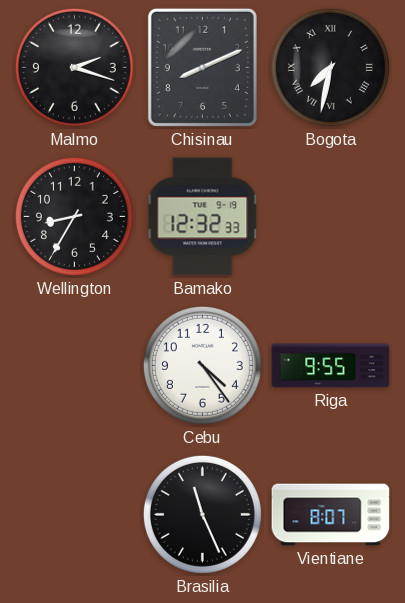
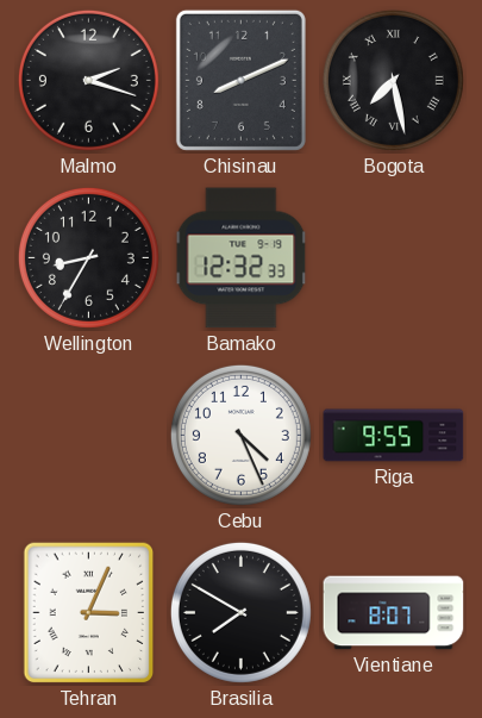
Bogota: 7:32 -> 7:28
Cebu: 4:24 -> 4:26
Tehran: none -> 3:04
Brasilia: 11:26 -> 7:50
